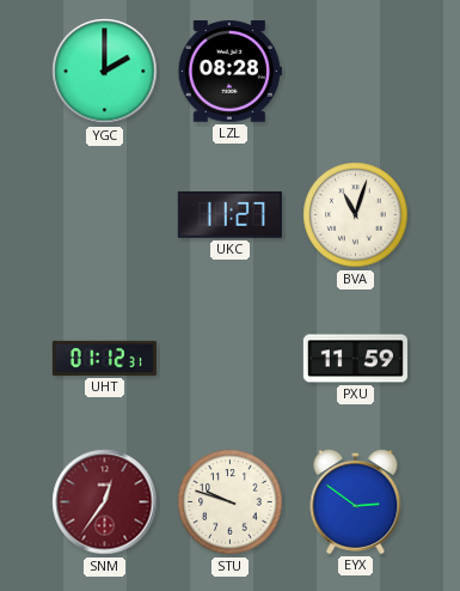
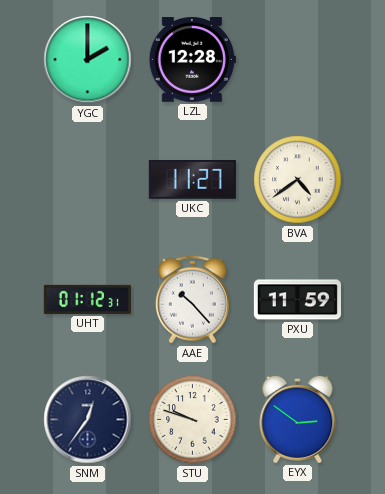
LZL: 08:28 -> 12:28
BVA: 11:03 -> 4:39
AAE: none -> 10:23
SNM dial: burgundy -> navy
